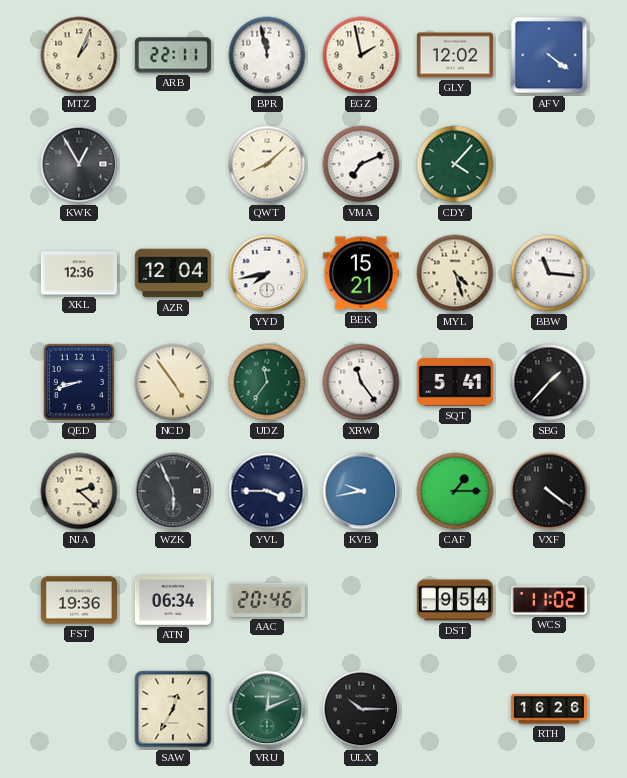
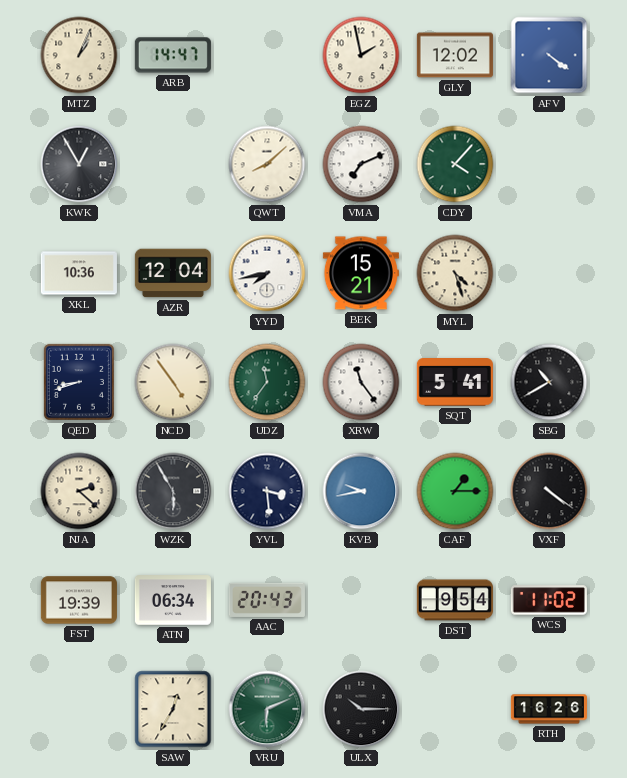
ARB: 22:11 -> 14:47
BPR: 11:58 -> none
XKL: 12:36 -> 10:36
BBW: 11:16 -> none
SBG: 1:37 -> 10:40
WZK: 5:56 -> 5:55
YVL: 3:45 -> 3:29
FST: 19:36 -> 19:39
AAC: 20:46 -> 20:43
VRU: 12:11 -> 6:11
